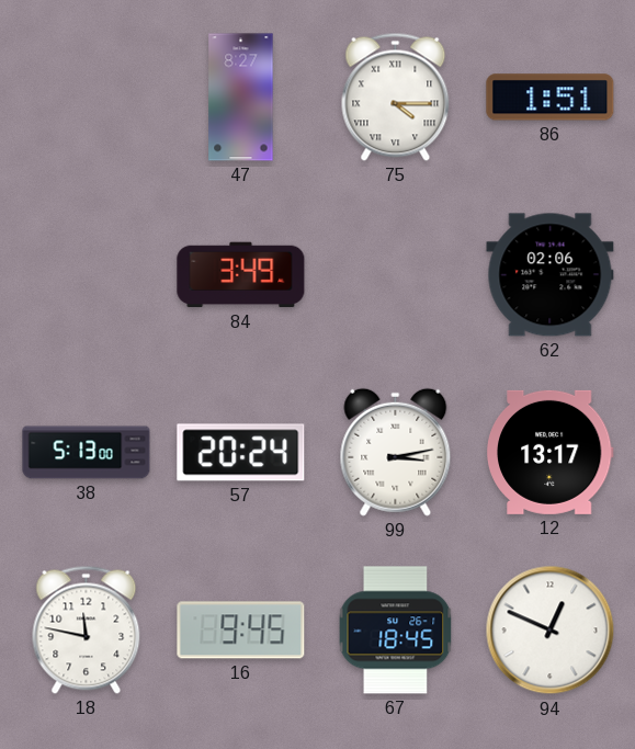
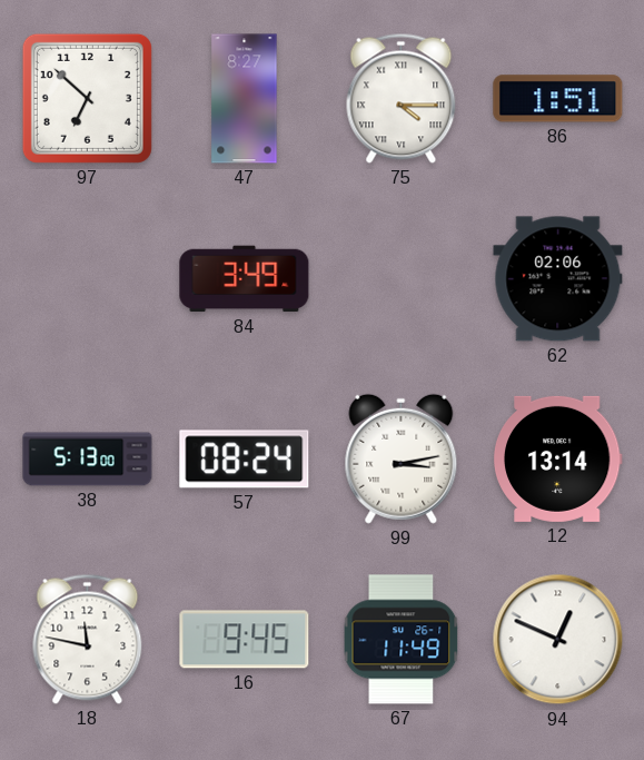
97: none -> 6:52
57: 20:24 -> 08:24
12: 13:17 -> 13:14
67: 18:45 -> 11:49
